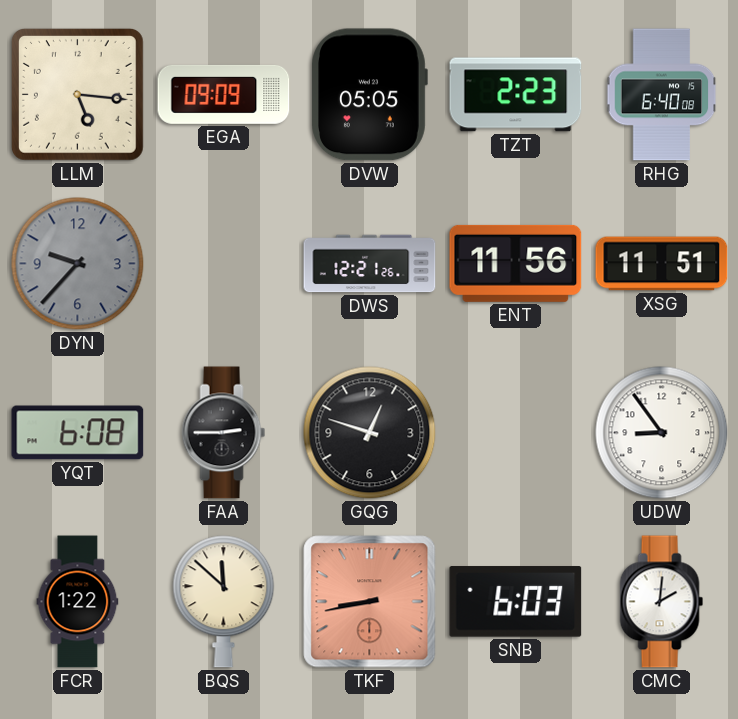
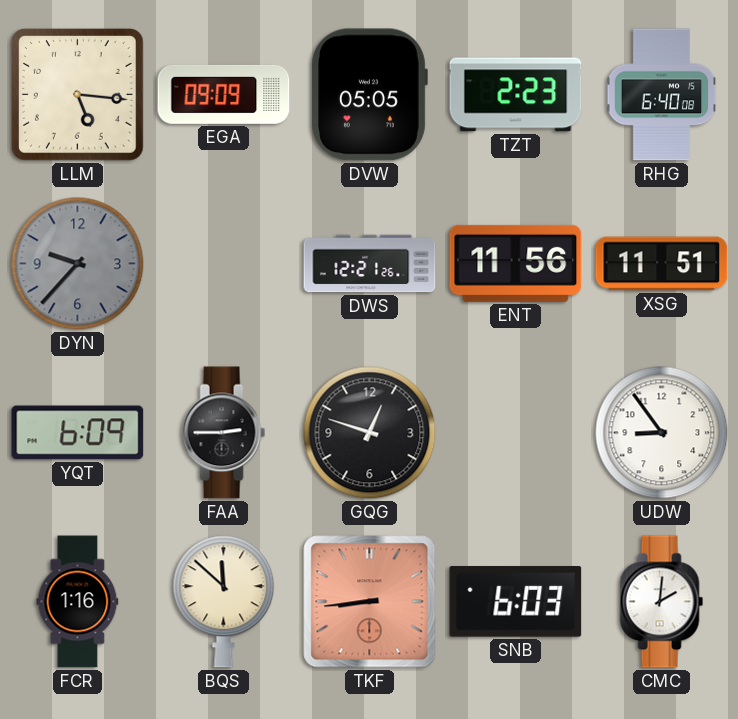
YQT: 6:08 -> 6:09
FCR: 1:22 -> 1:16
TKF: 8:43 -> 8:44
